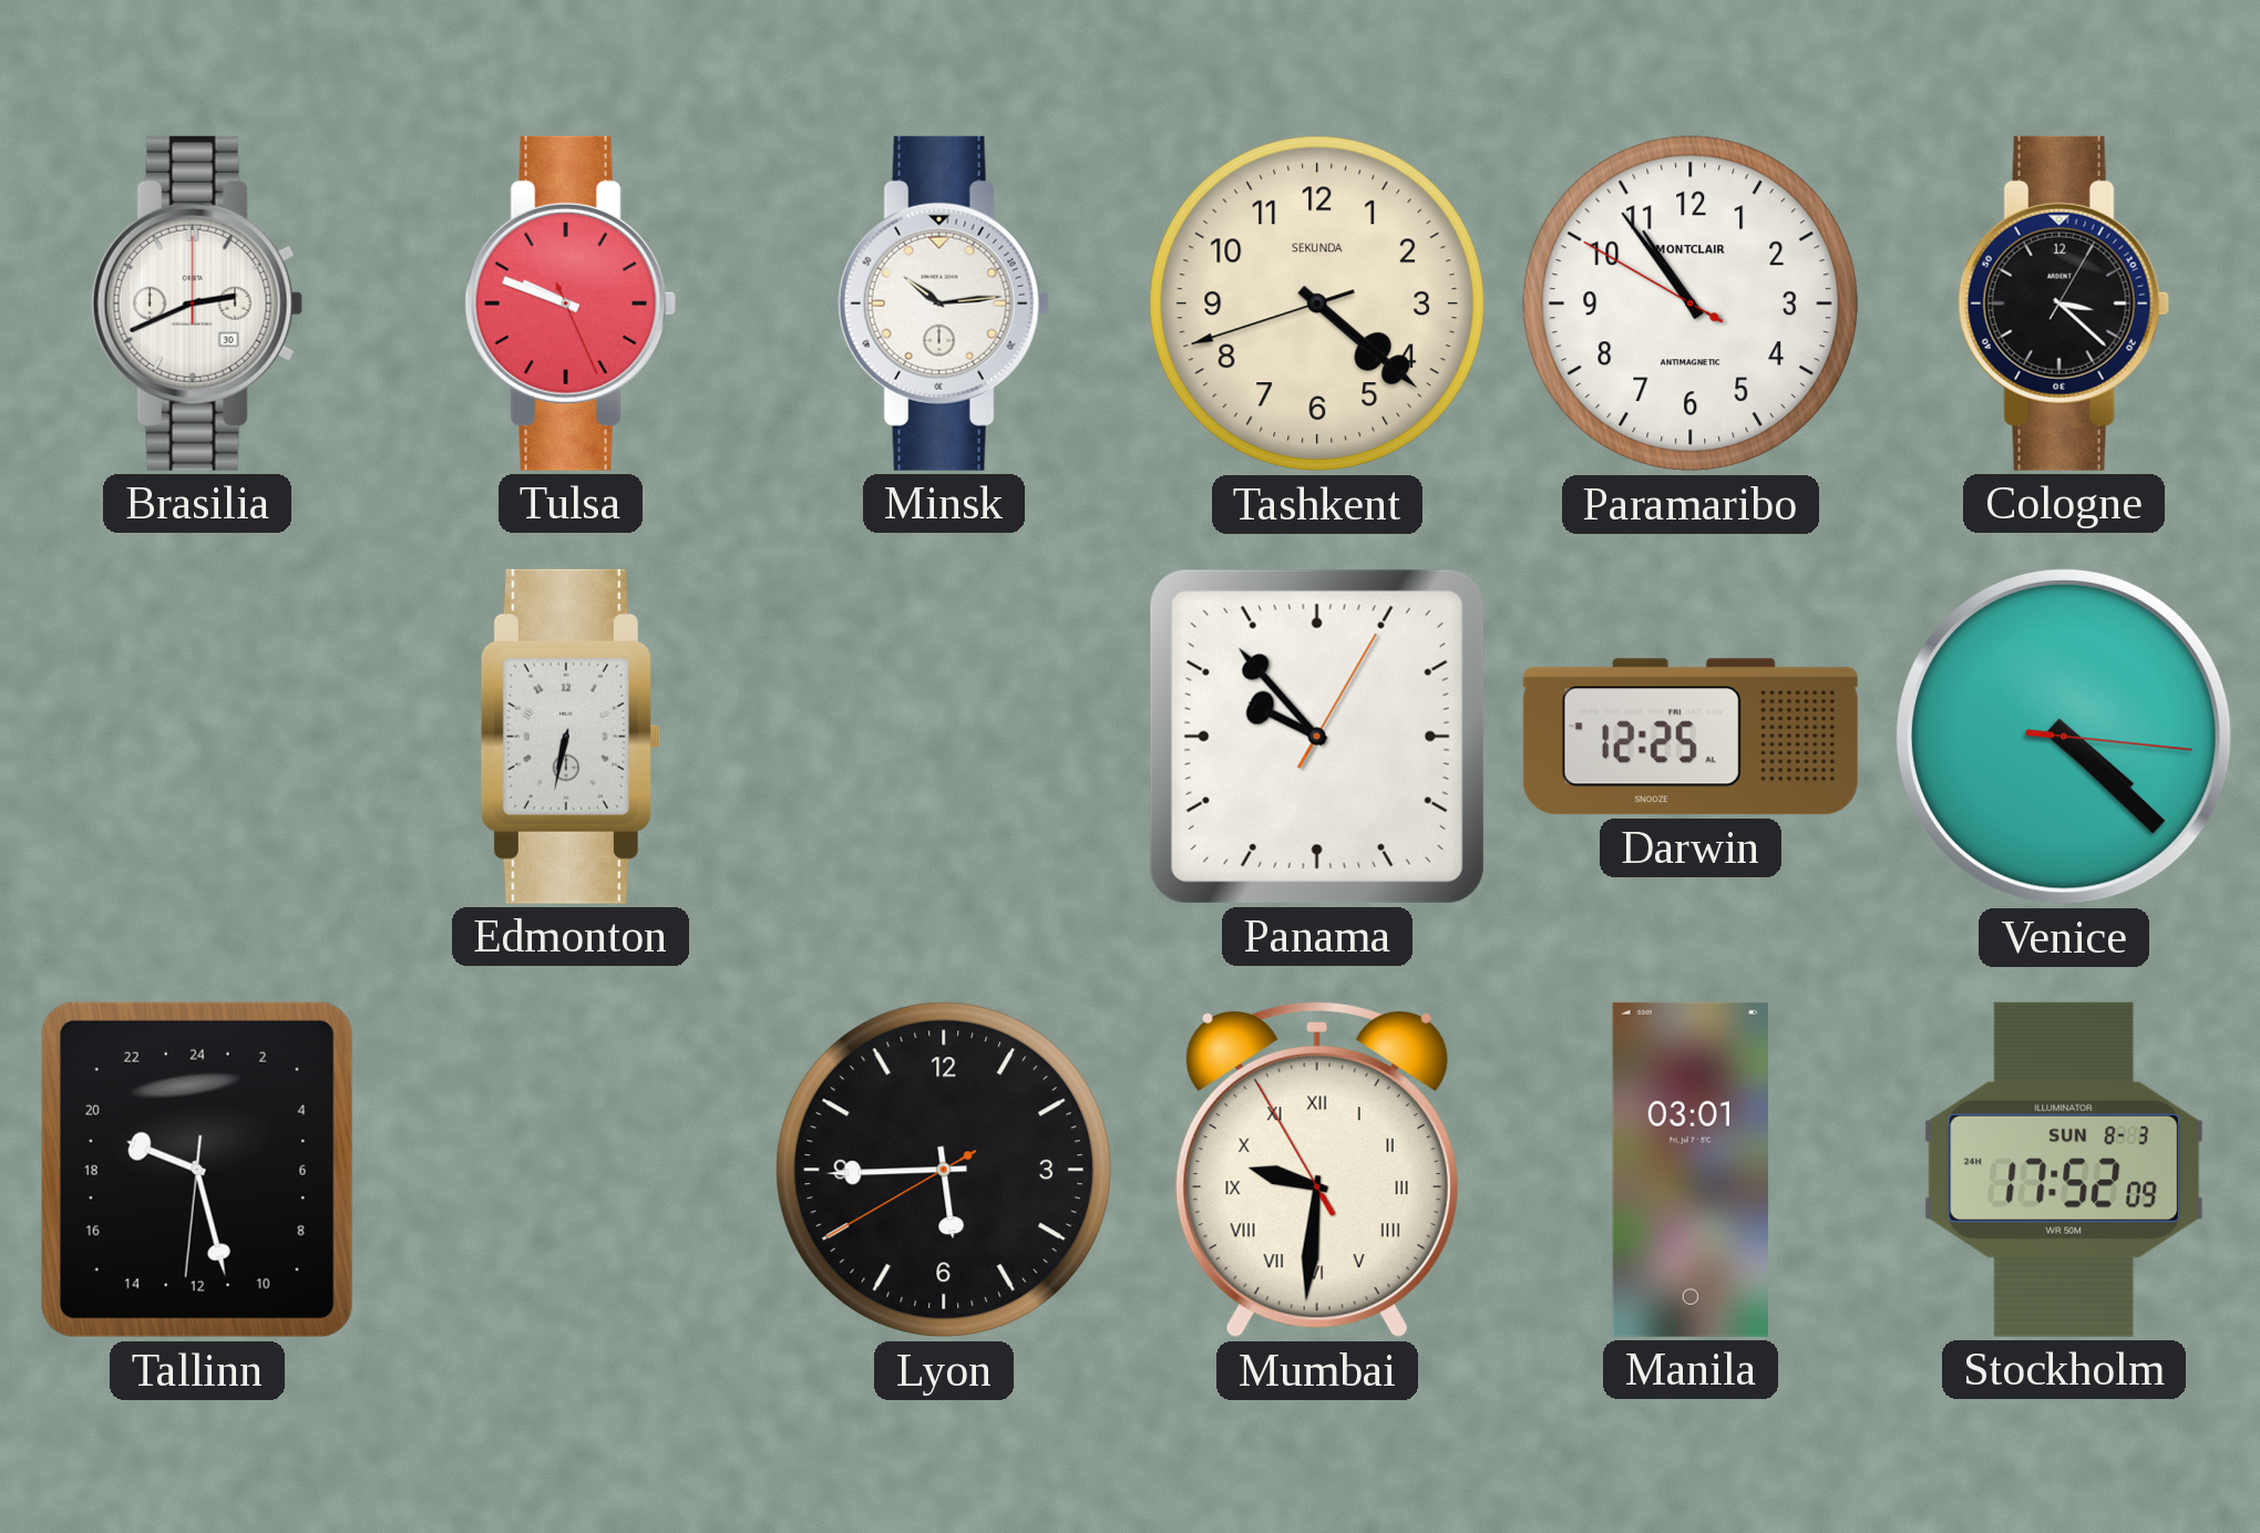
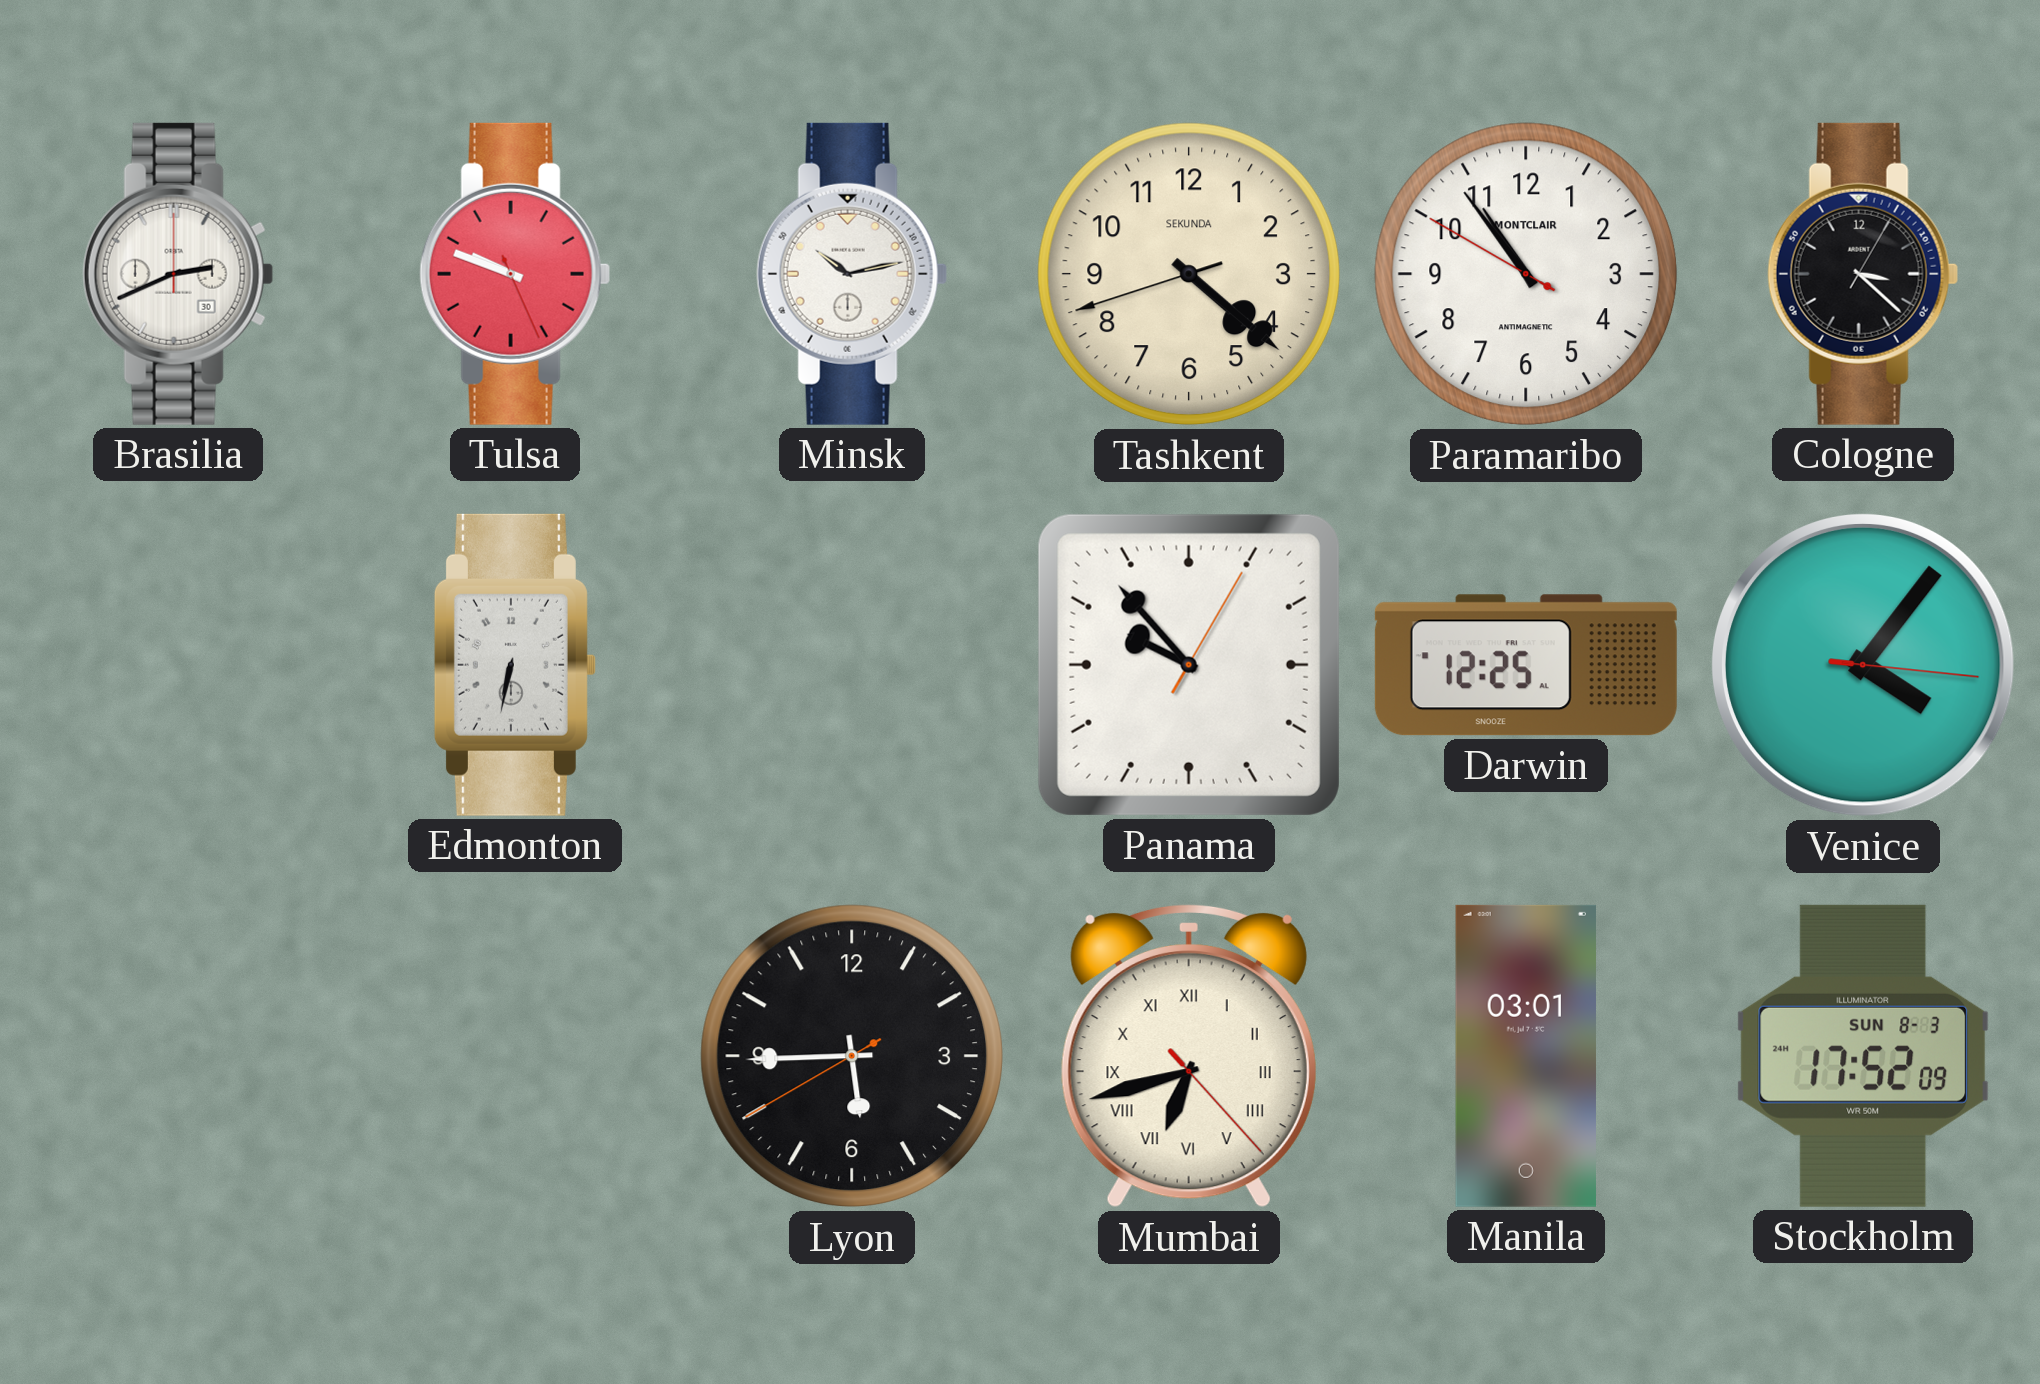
Minsk: 10:14 -> 10:13
Venice: 4:22 -> 4:06
Tallinn: 19:27 -> none
Mumbai: 9:30 -> 6:42
